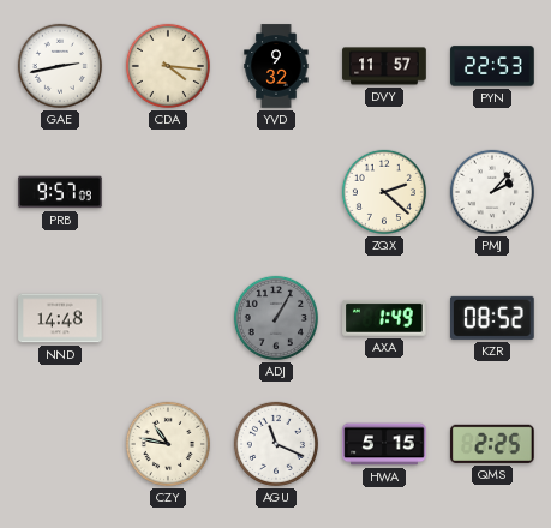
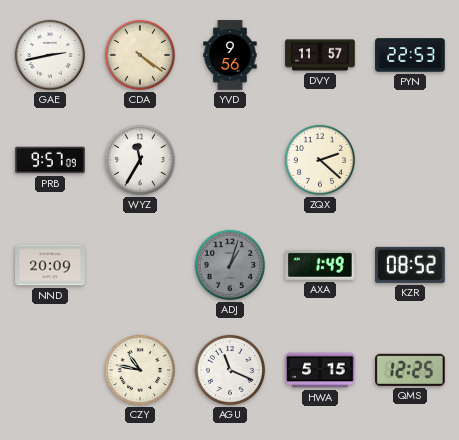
CDA: 4:16 -> 4:21
YVD: 9:32 -> 9:56
WYZ: none -> 11:35
PMJ: 2:07 -> none
NND: 14:48 -> 20:09
ADJ: 1:05 -> 1:03
QMS: 2:25 -> 12:25
